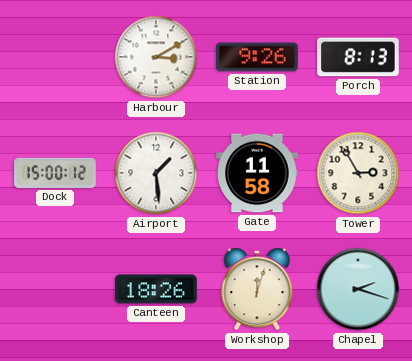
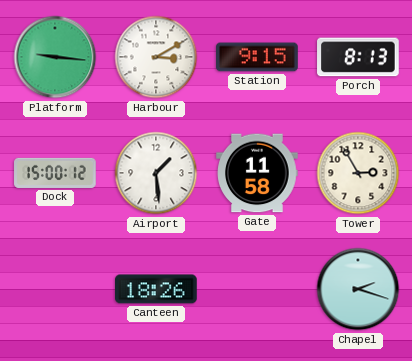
Platform: none -> 9:16
Station: 9:26 -> 9:15
Workshop: 12:03 -> none
